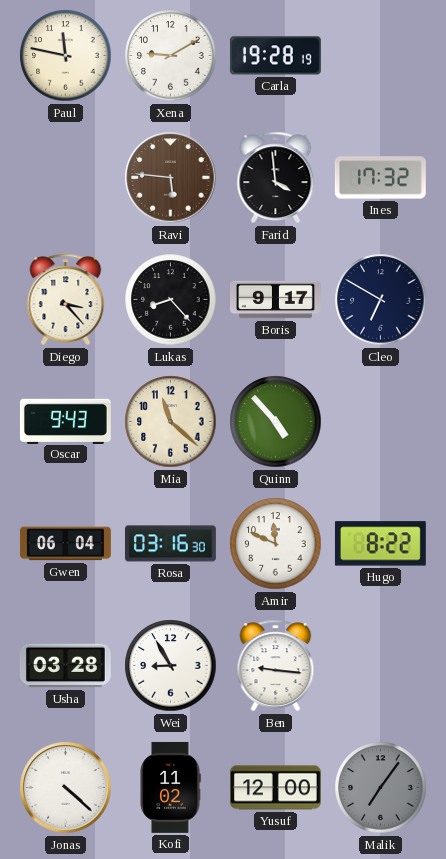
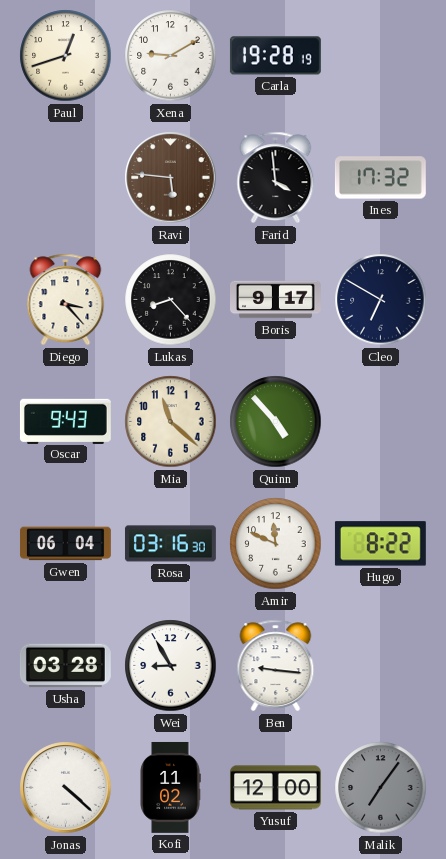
Paul: 11:47 -> 12:42
